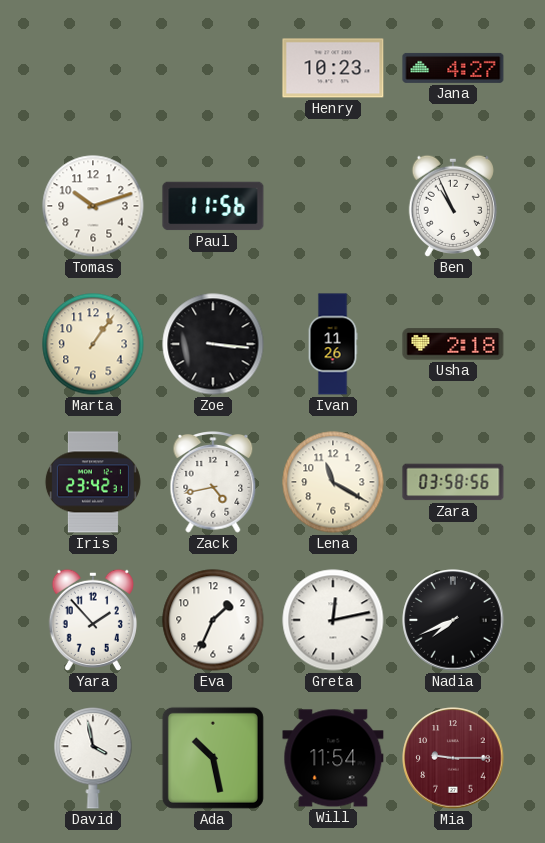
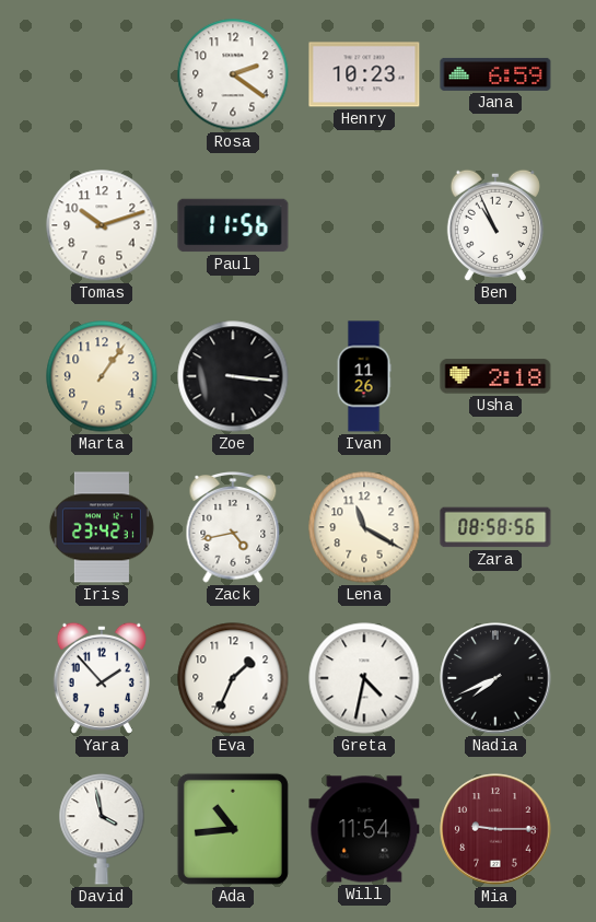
Rosa: none -> 2:21
Jana: 4:27 -> 6:59
Zara: 03:58 -> 08:58
Greta: 12:13 -> 4:32
Ada: 10:28 -> 10:44
